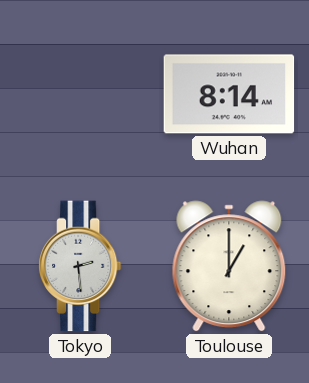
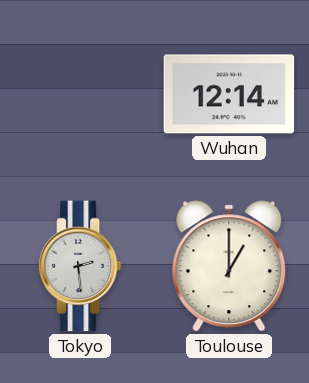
Wuhan: 8:14 -> 12:14
